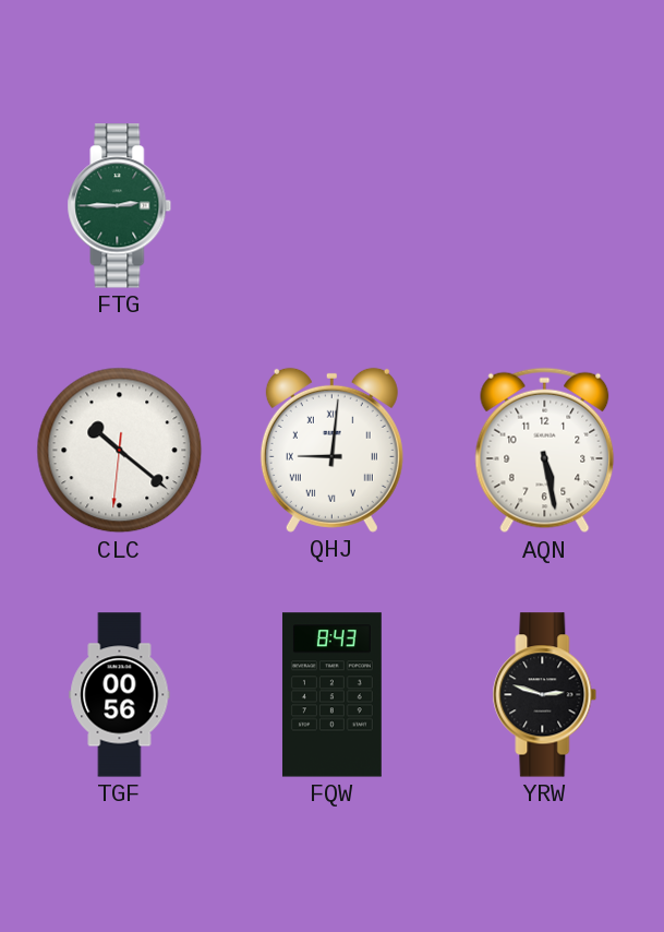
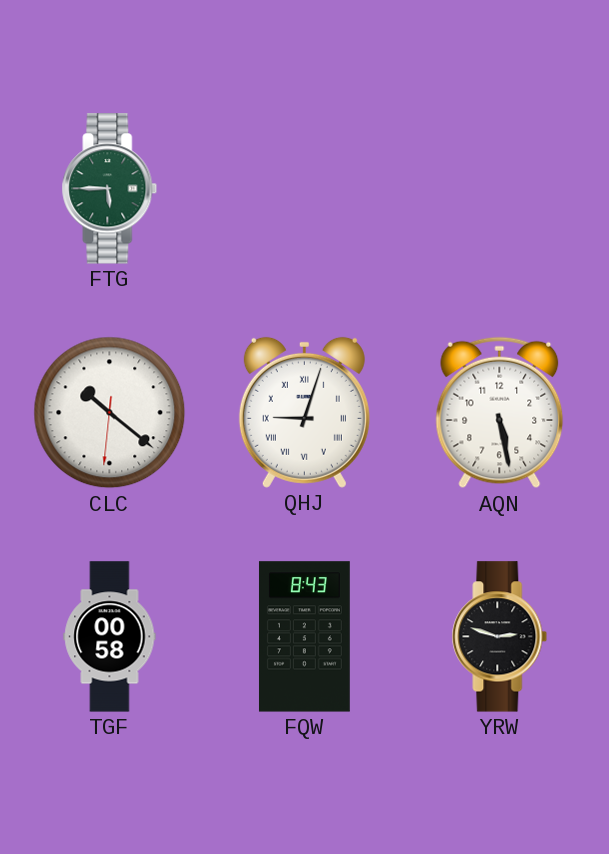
FTG: 2:45 -> 5:45
QHJ: 9:01 -> 9:03
TGF: 00:56 -> 00:58
